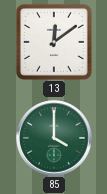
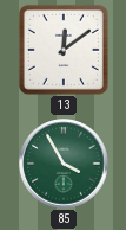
85: 4:00 -> 3:55
